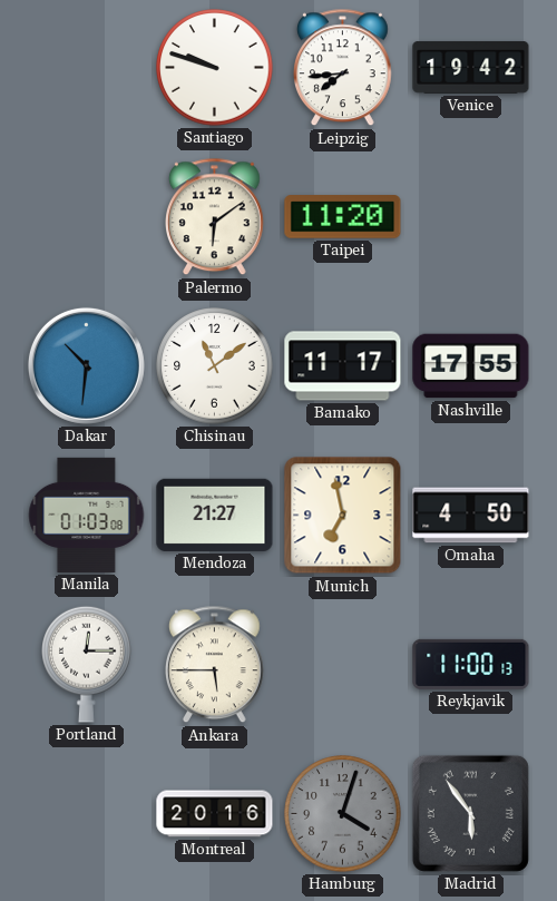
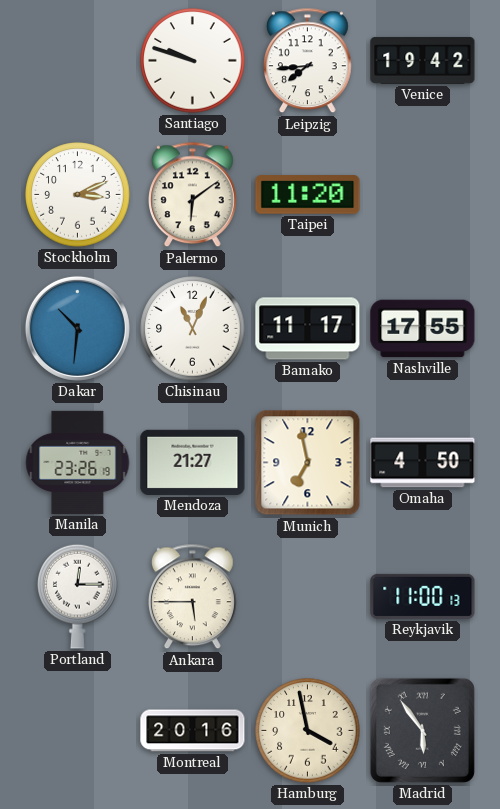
Stockholm: none -> 3:11
Chisinau: 11:09 -> 11:04
Manila: 01:03 -> 23:26
Hamburg: 4:03 -> 3:58
Hamburg dial: grey -> cream
